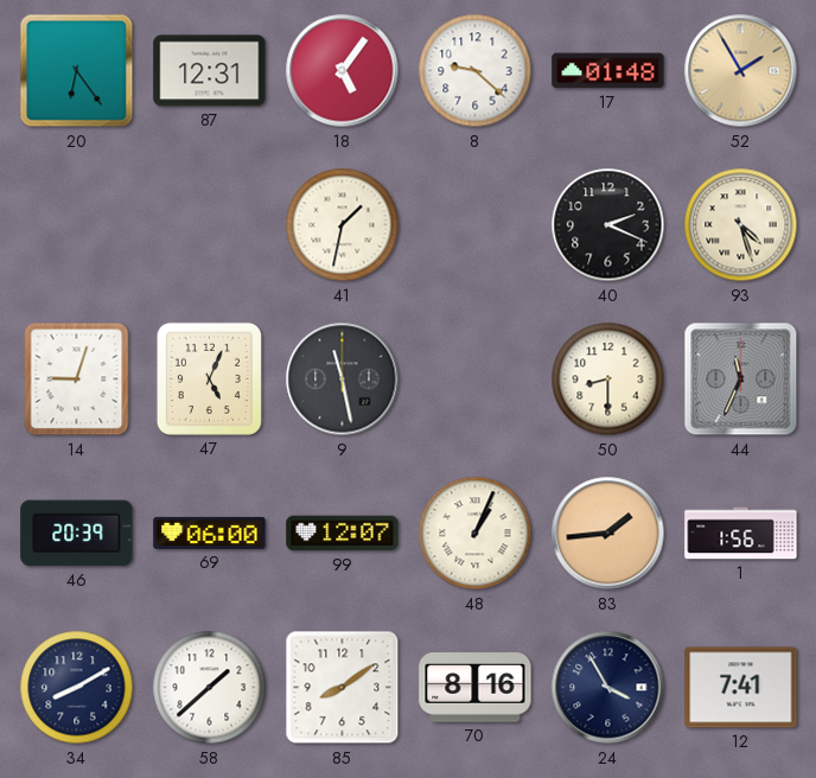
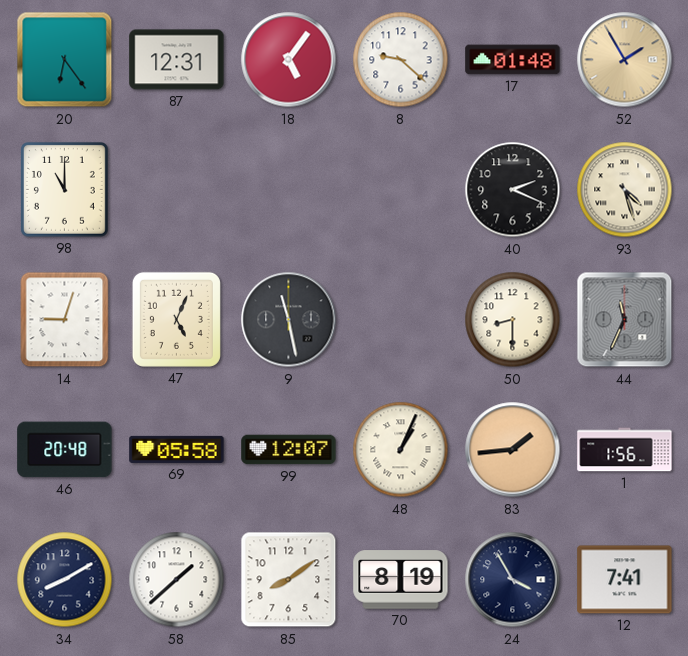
98: none -> 11:00
41: 1:32 -> none
46: 20:39 -> 20:48
69: 06:00 -> 05:58
70: 8:16 -> 8:19
